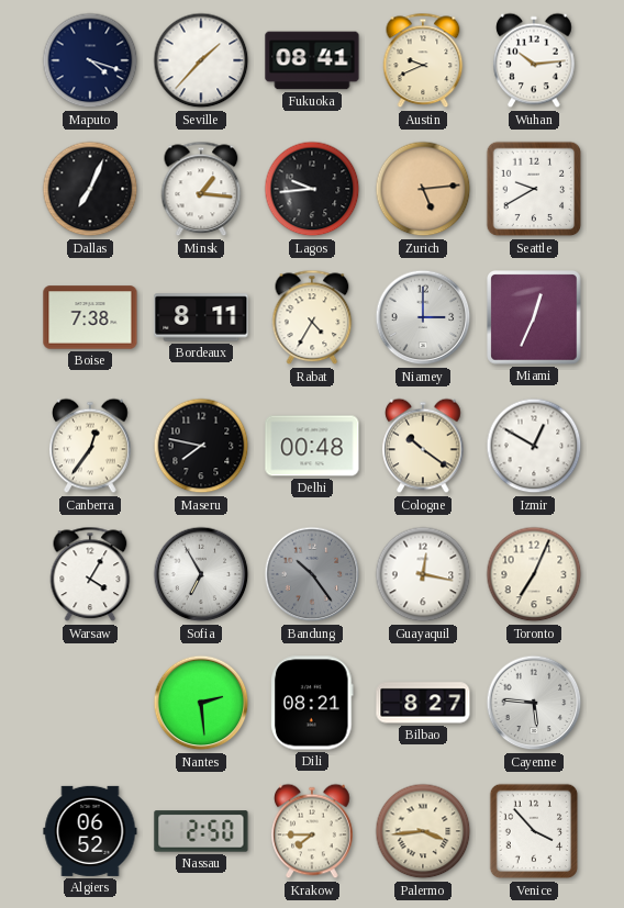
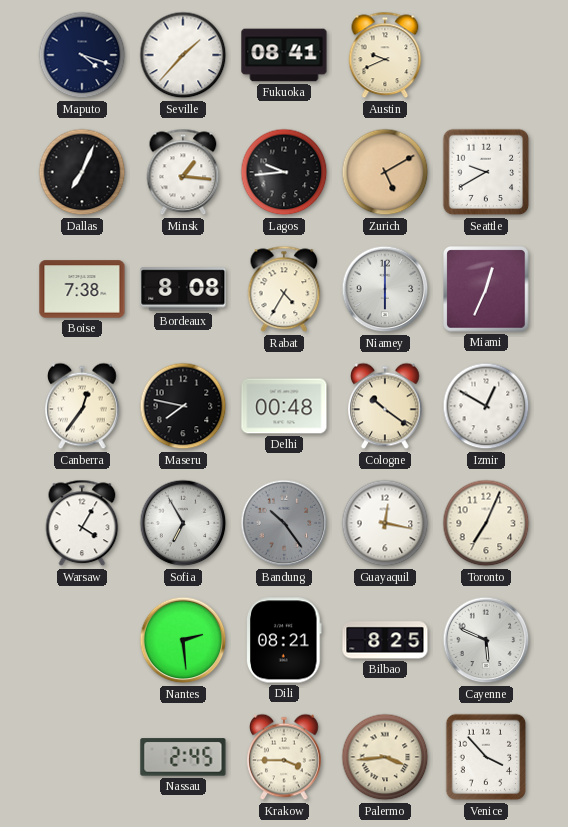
Wuhan: 10:14 -> none
Zurich: 5:14 -> 5:10
Bordeaux: 8:11 -> 8:08
Niamey: 3:00 -> 6:00
Bilbao: 8:27 -> 8:25
Cayenne: 5:46 -> 5:49
Algiers: 06:52 -> none
Nassau: 2:50 -> 2:45
Krakow: 7:45 -> 3:45
